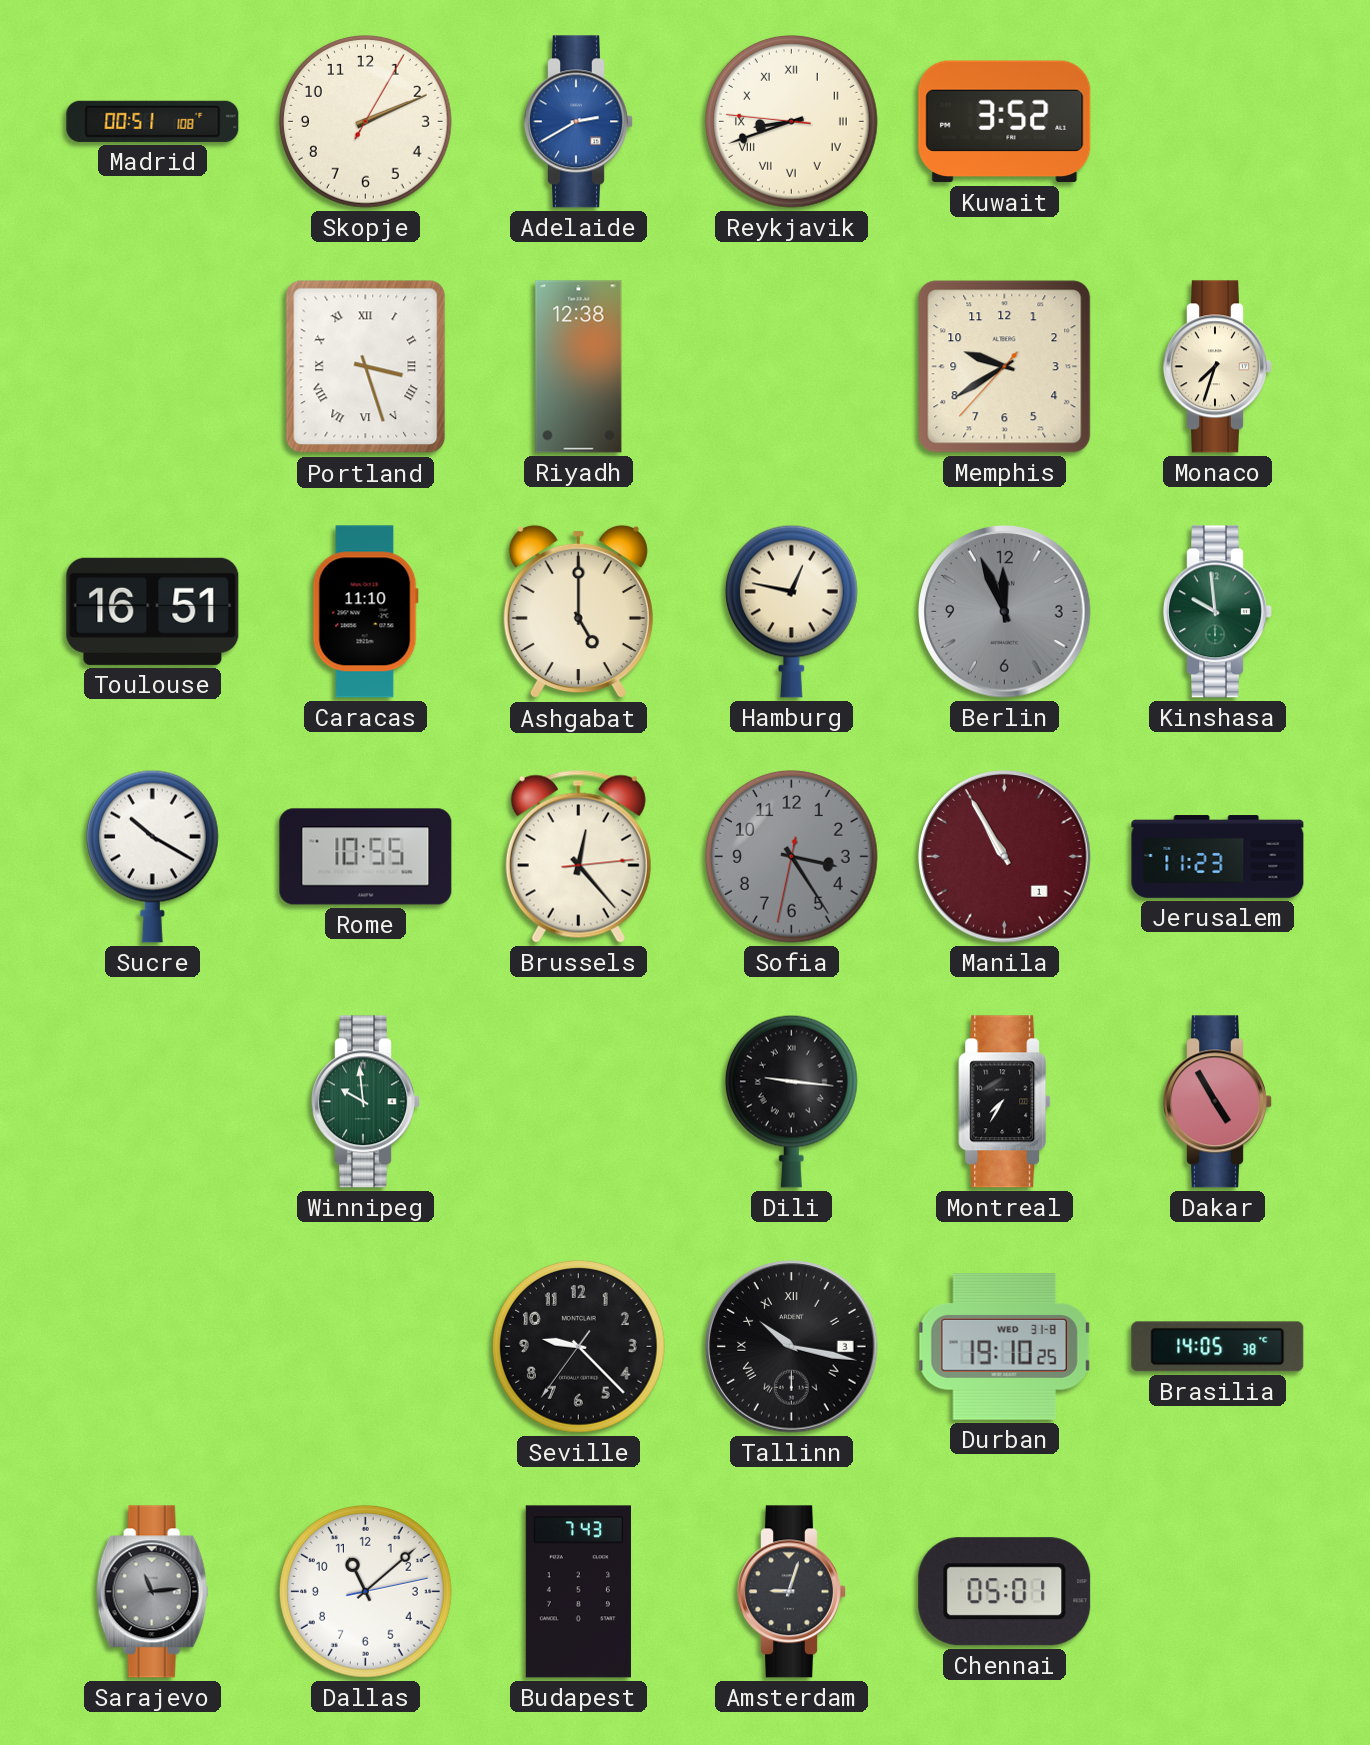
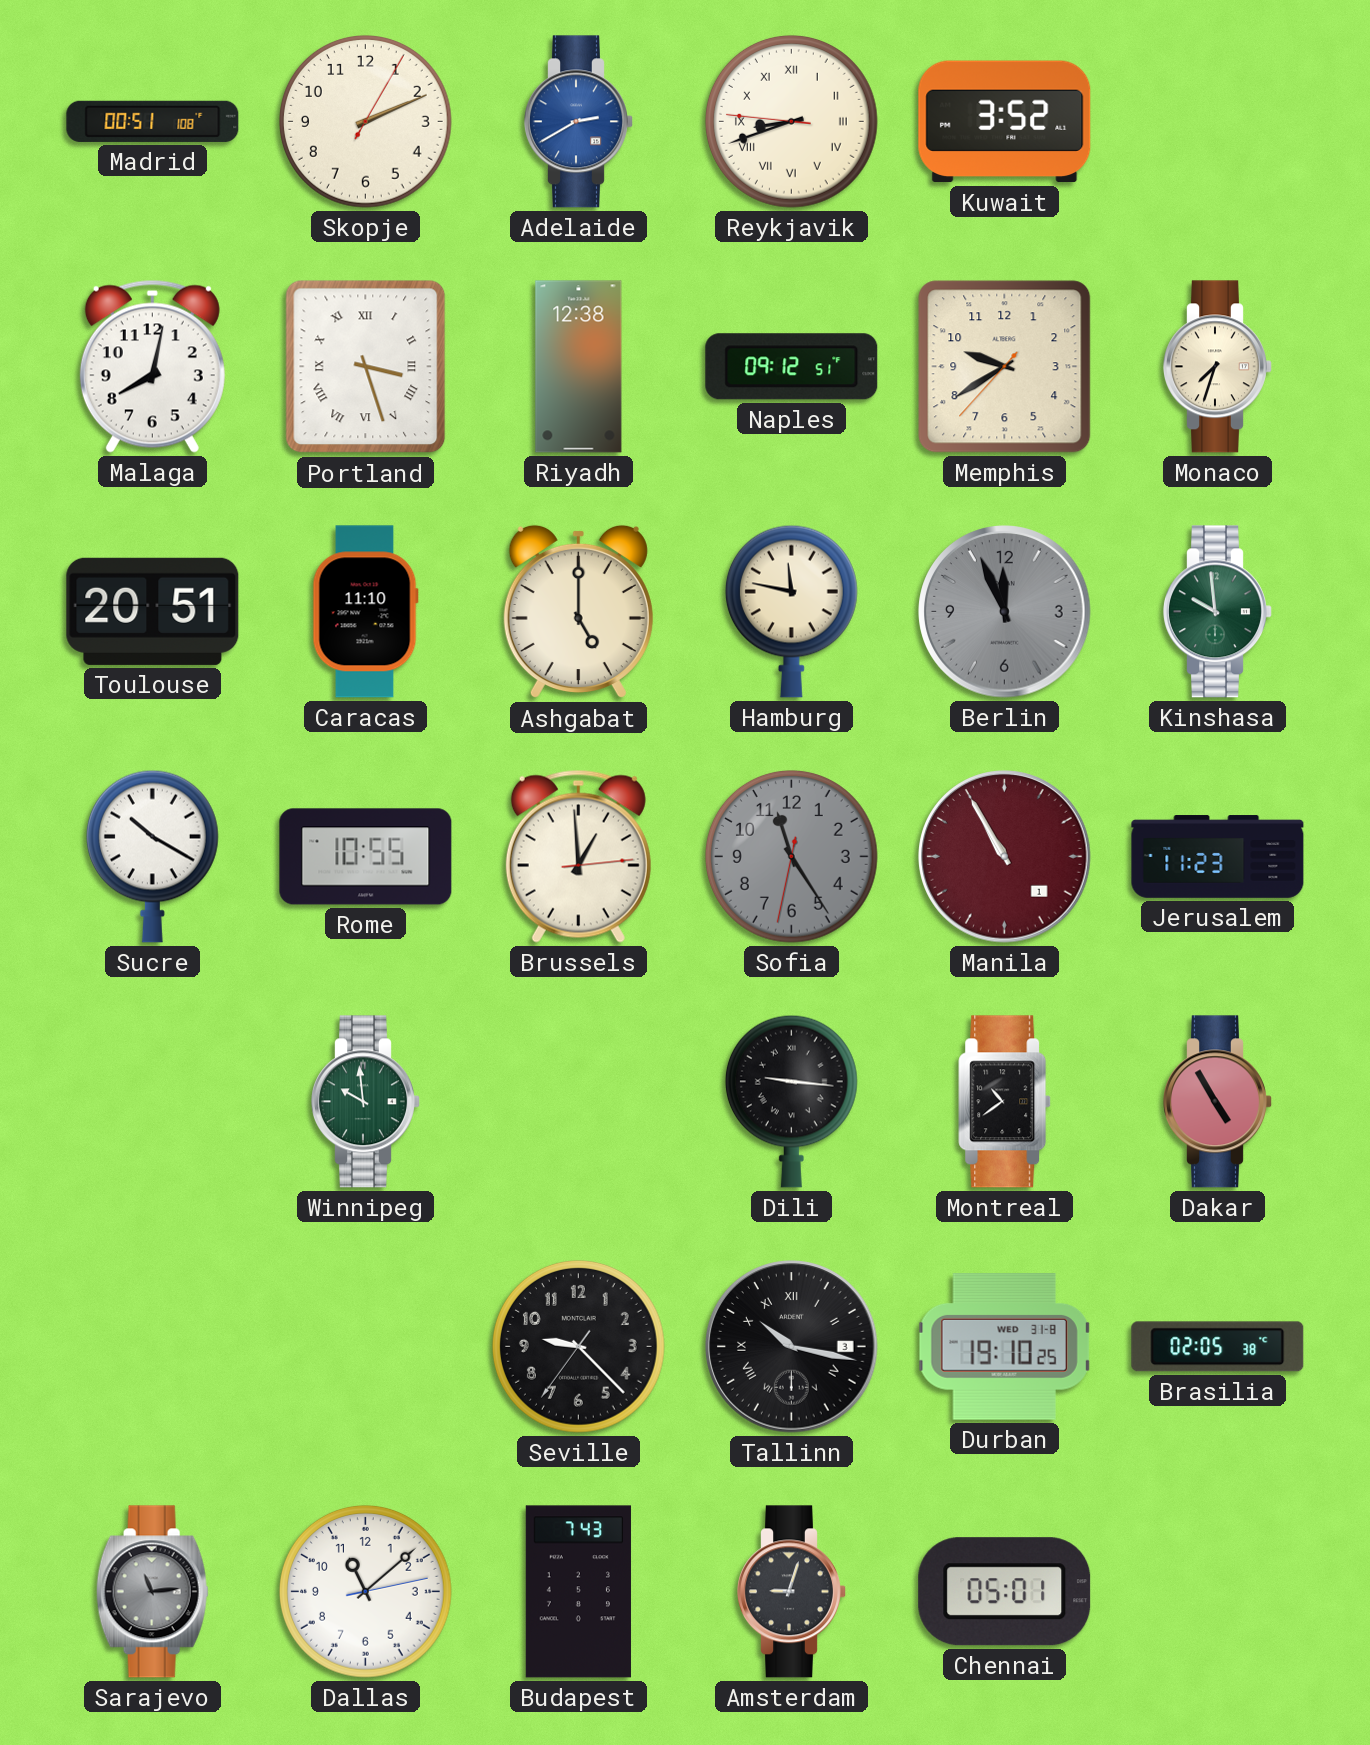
Malaga: none -> 8:02
Naples: none -> 09:12
Toulouse: 16:51 -> 20:51
Hamburg: 12:47 -> 11:47
Brussels: 12:23 -> 12:59
Sofia: 3:24 -> 11:24
Montreal: 7:35 -> 10:39
Brasilia: 14:05 -> 02:05
